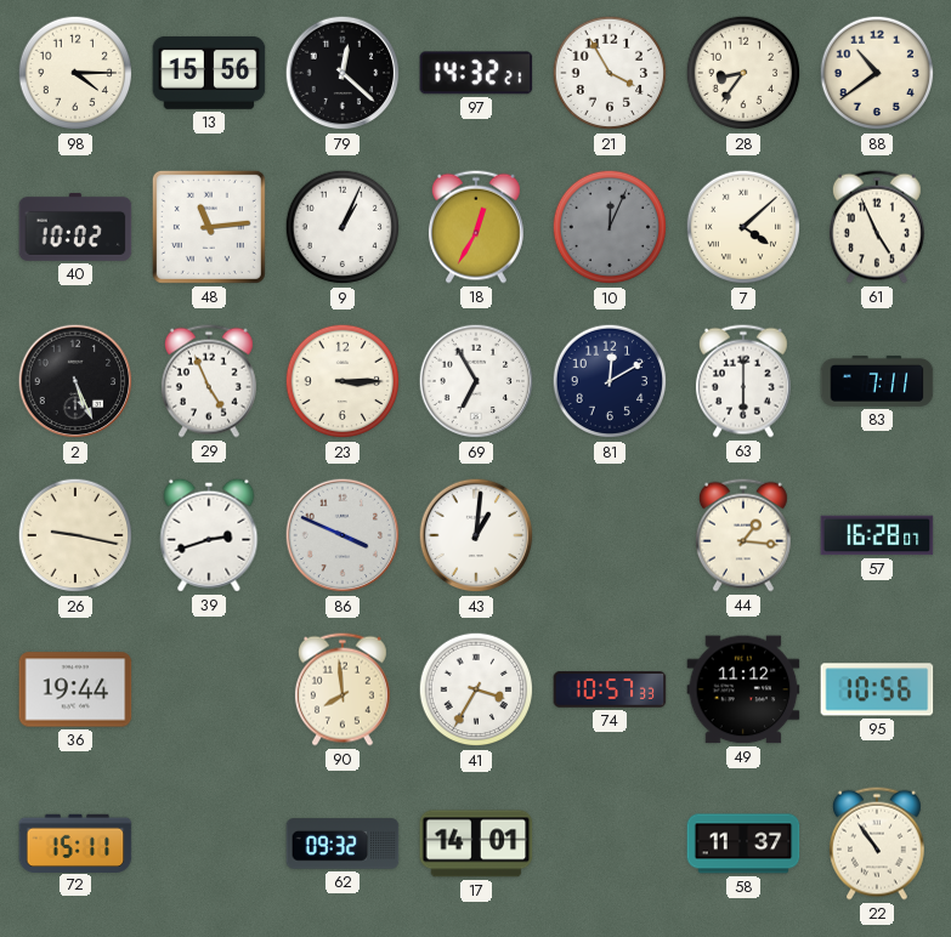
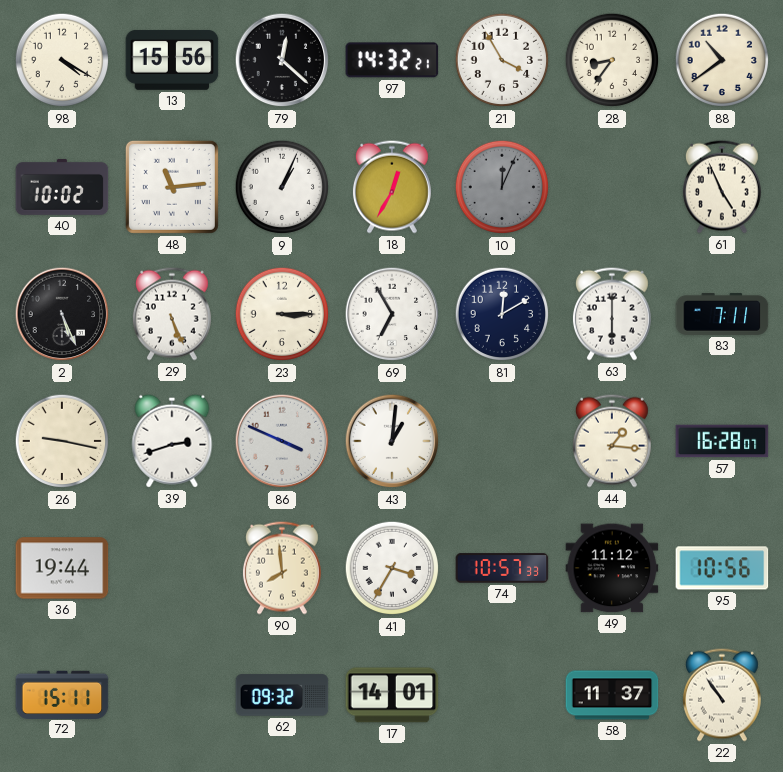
98: 4:15 -> 4:20
7: 4:08 -> none
29: 4:56 -> 5:26
